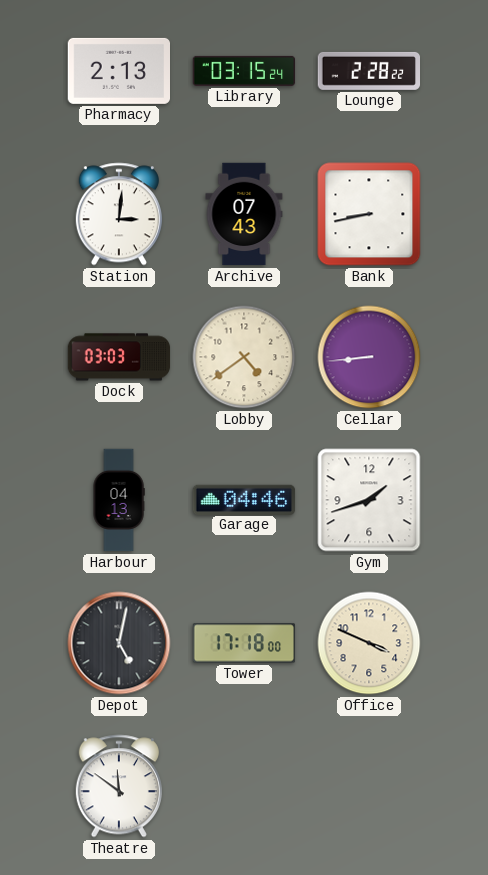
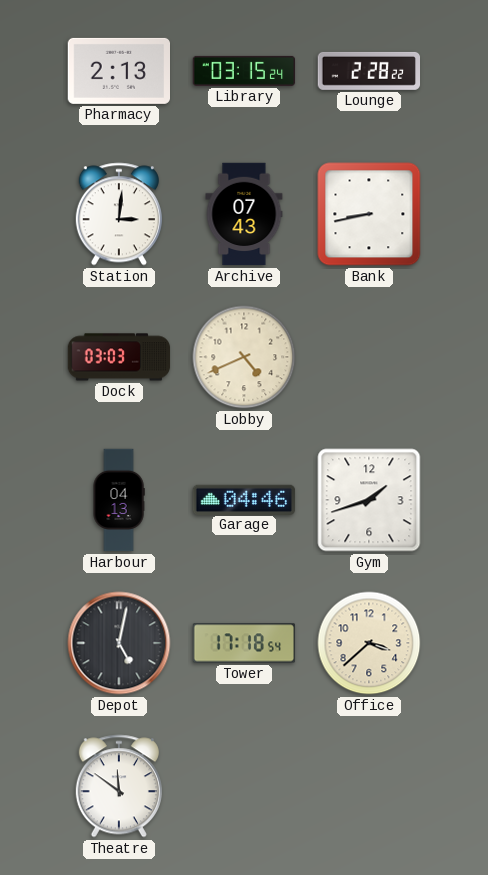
Lobby: 4:39 -> 4:41
Cellar: 8:44 -> none
Tower: 17:18:00 -> 17:18:54
Office: 3:49 -> 3:38
